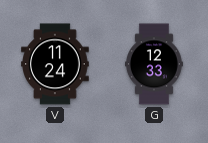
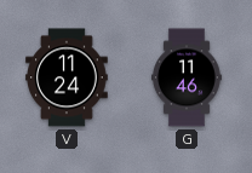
G: 12:33 -> 11:46
